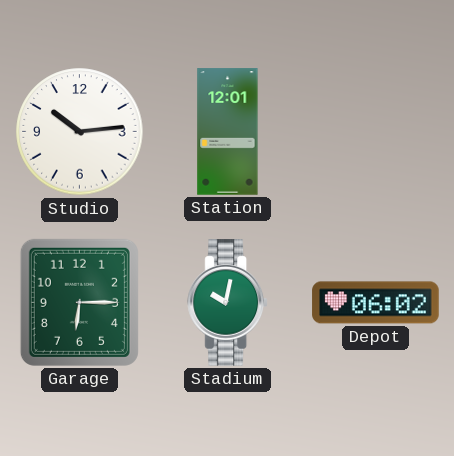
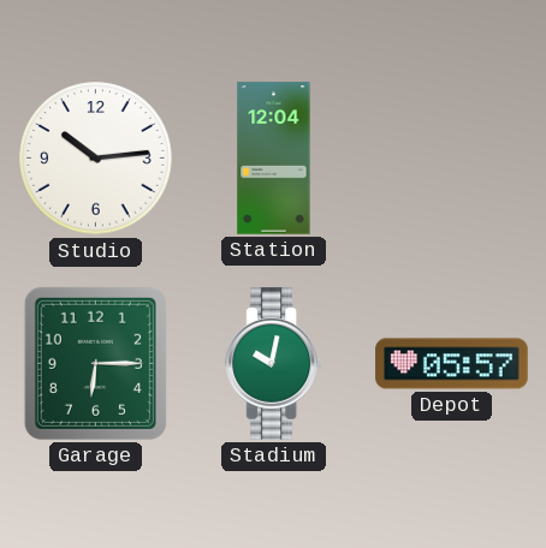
Station: 12:01 -> 12:04
Depot: 06:02 -> 05:57
